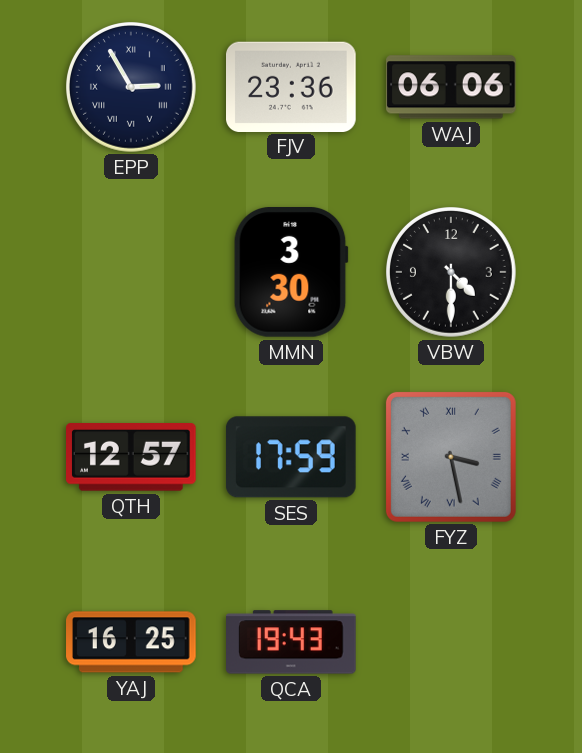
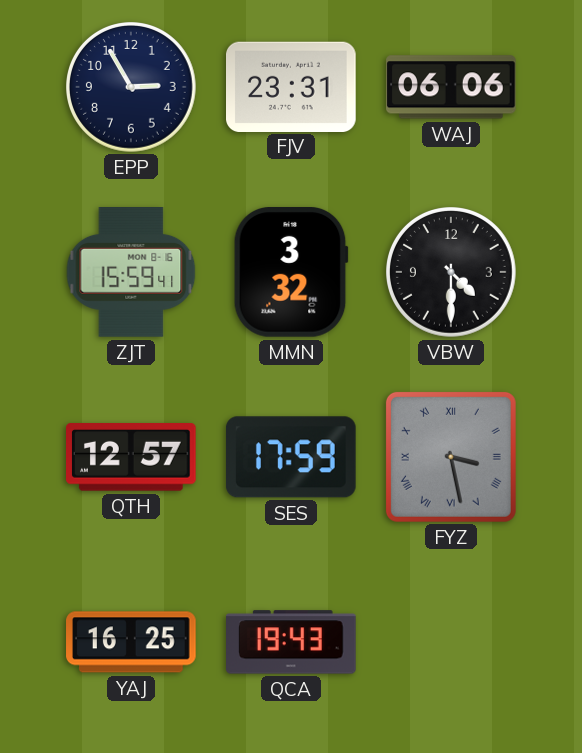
EPP numerals: Roman -> Arabic
FJV: 23:36 -> 23:31
ZJT: none -> 15:59
MMN: 3:30 -> 3:32
